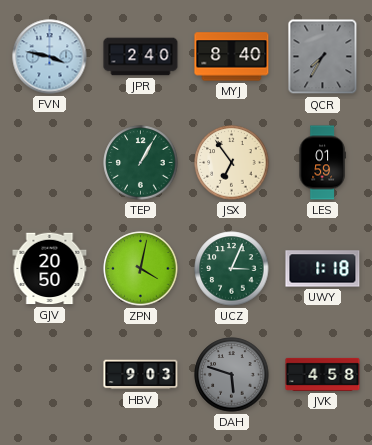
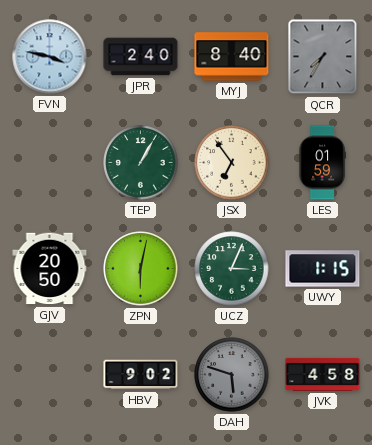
ZPN: 4:02 -> 6:02
UWY: 1:18 -> 1:15
HBV: 9:03 -> 9:02
